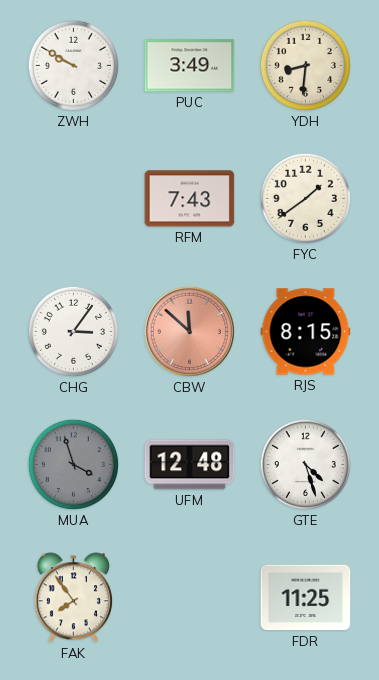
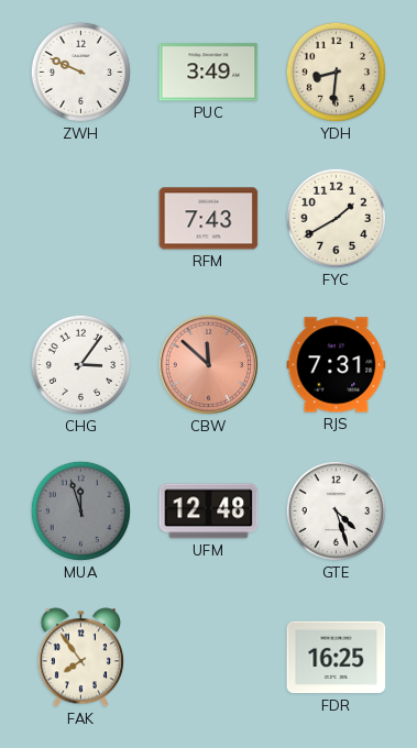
ZWH: 9:50 -> 9:49
FYC: 1:39 -> 1:40
RJS: 8:15 -> 7:31
MUA: 3:57 -> 11:57
FDR: 11:25 -> 16:25
